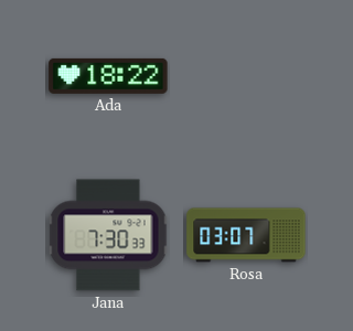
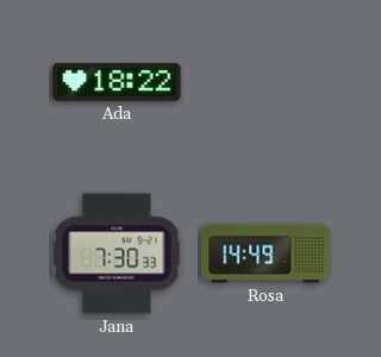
Rosa: 03:07 -> 14:49
